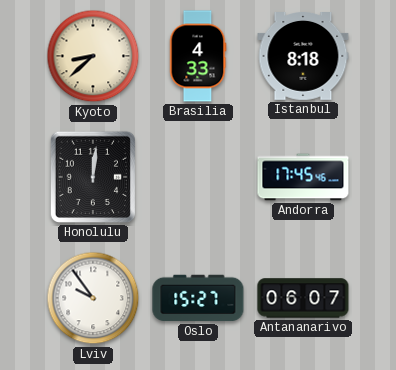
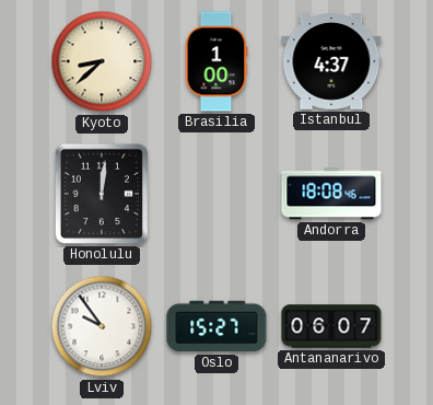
Brasilia: 4:33 -> 1:00
Istanbul: 8:18 -> 4:37
Andorra: 17:45 -> 18:08
